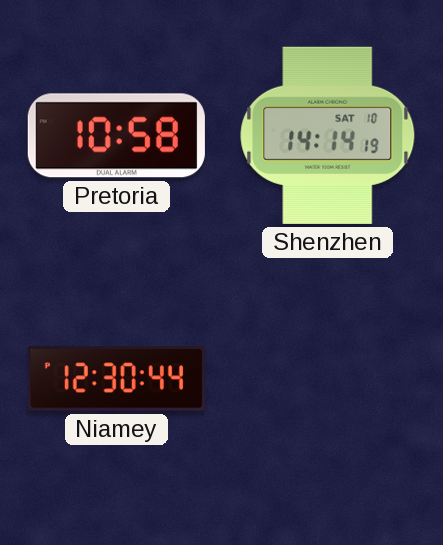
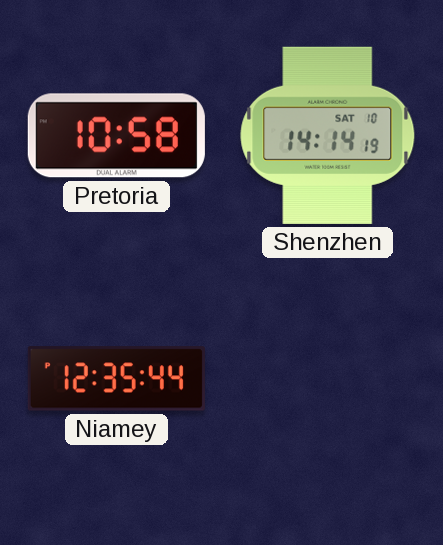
Niamey: 12:30 -> 12:35
